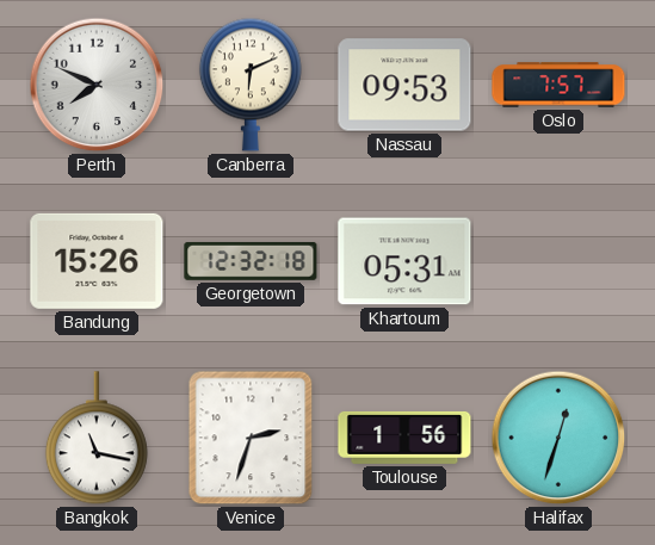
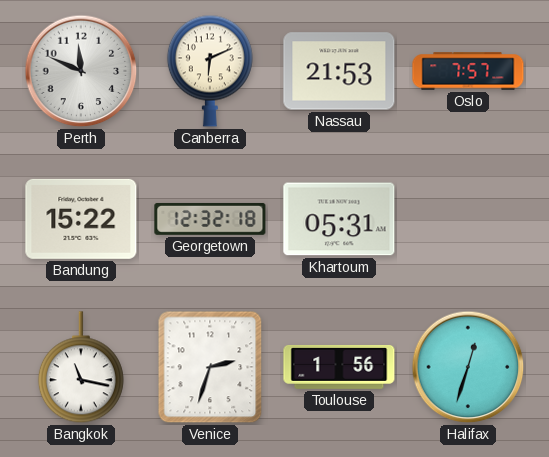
Perth: 7:49 -> 11:49
Nassau: 09:53 -> 21:53
Bandung: 15:26 -> 15:22
